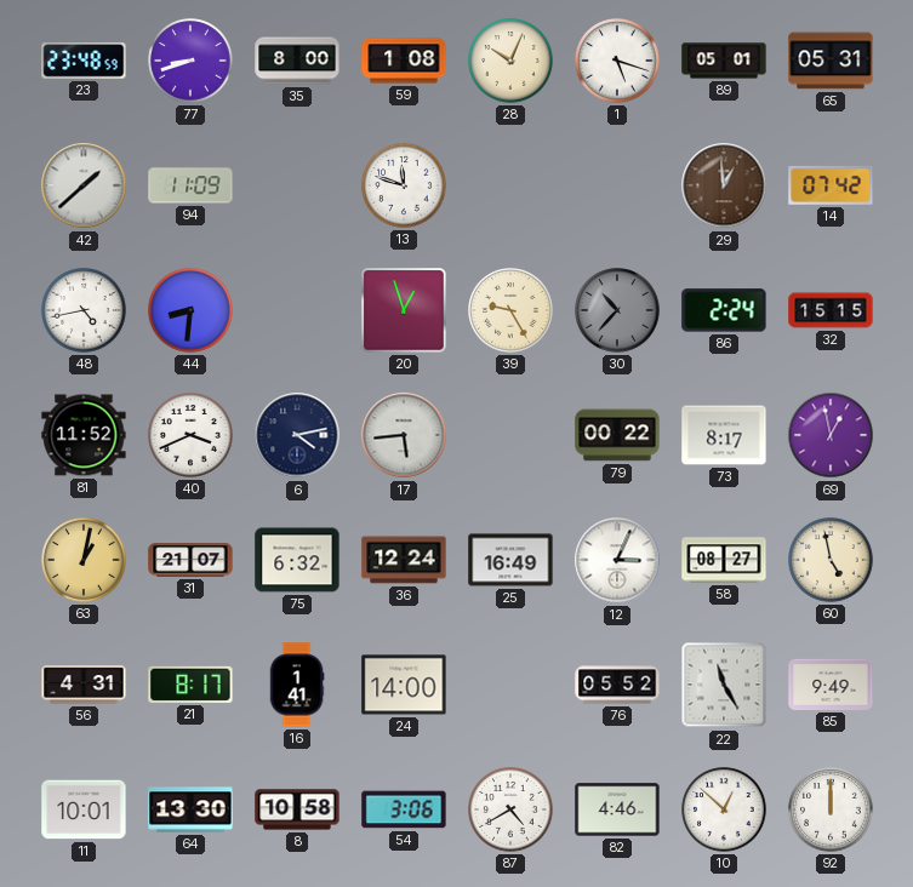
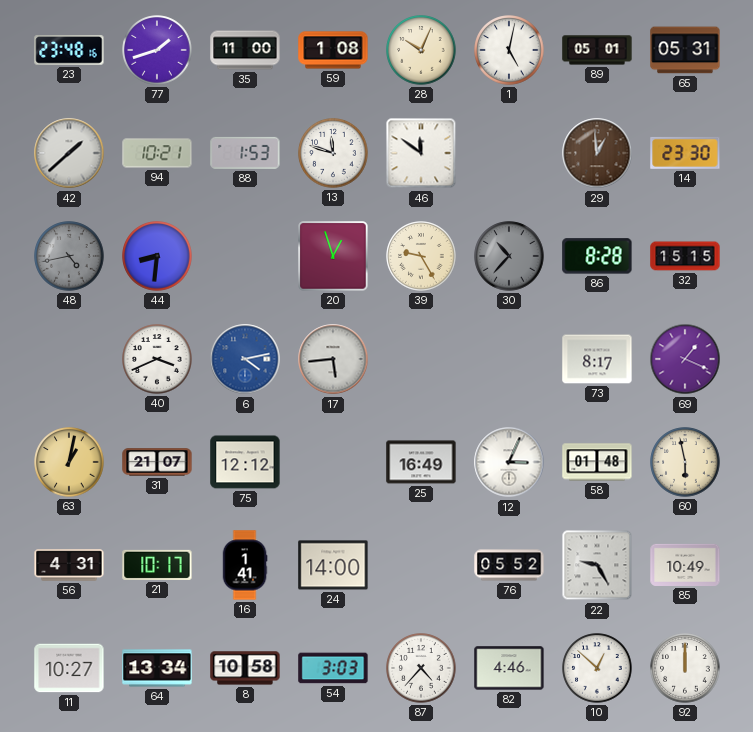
23: 23:48:59 -> 23:48:16
77: 8:42 -> 1:42
35: 8:00 -> 11:00
1: 5:18 -> 5:02
94: 11:09 -> 10:21
88: none -> 1:53
46: none -> 11:51
14: 07:42 -> 23:30
48 dial: white -> grey
86: 2:24 -> 8:28
81: 11:52 -> none
6 dial: navy -> blue
79: 00:22 -> none
69: 12:58 -> 1:19
75: 6:32 -> 12:12
36: 12:24 -> none
58: 08:27 -> 01:48
60: 4:58 -> 5:58
21: 8:17 -> 10:17
22: 11:25 -> 9:25
85: 9:49 -> 10:49
11: 10:01 -> 10:27
64: 13:30 -> 13:34
54: 3:06 -> 3:03
87: 4:40 -> 4:37
